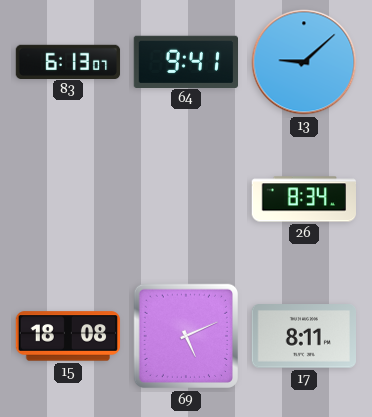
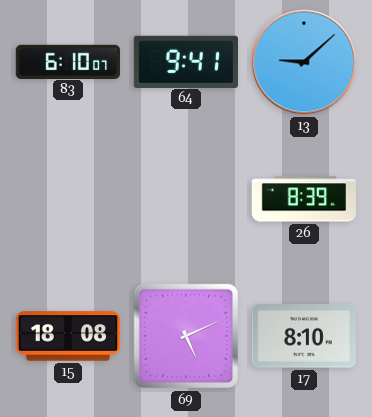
83: 6:13 -> 6:10
26: 8:34 -> 8:39
17: 8:11 -> 8:10
